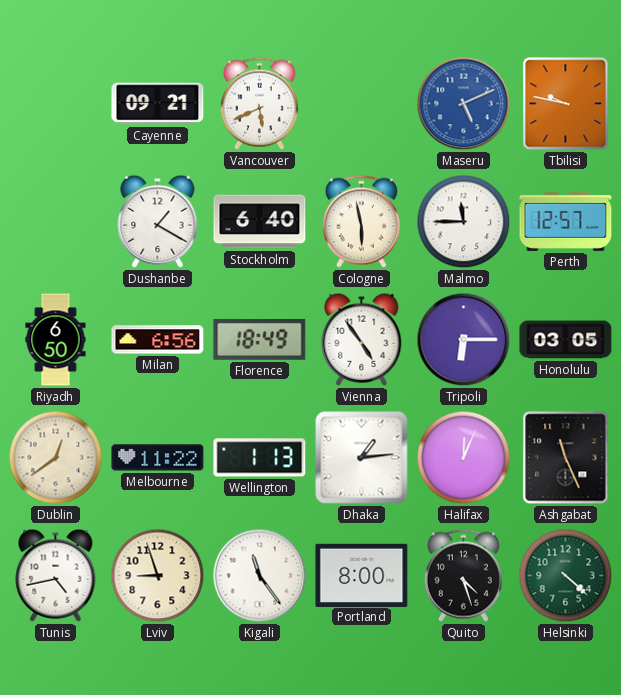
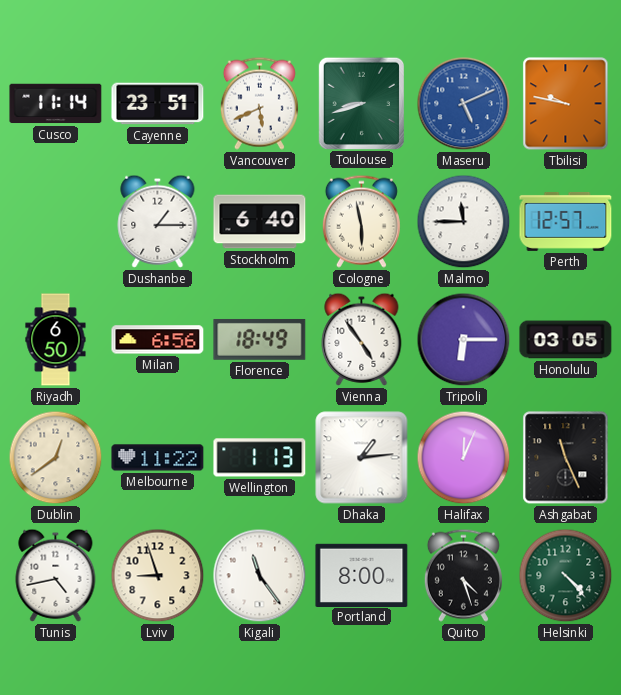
Cusco: none -> 11:14
Cayenne: 09:21 -> 23:51
Toulouse: none -> 8:42
Dushanbe: 1:20 -> 1:15
Helsinki: 4:22 -> 4:23
